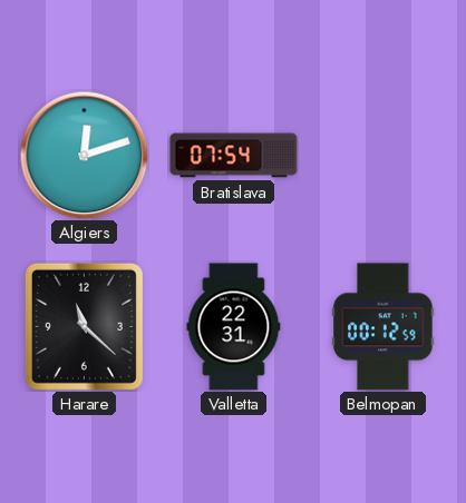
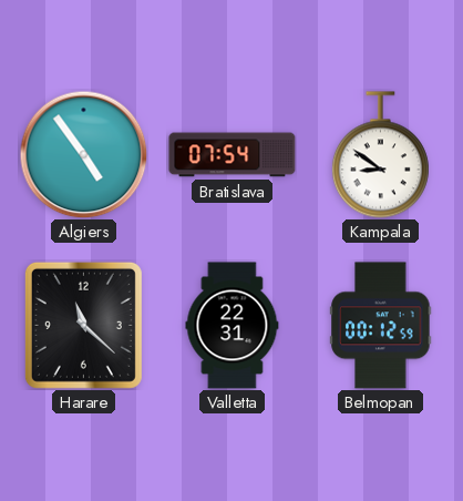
Algiers: 12:12 -> 4:54
Kampala: none -> 8:51
